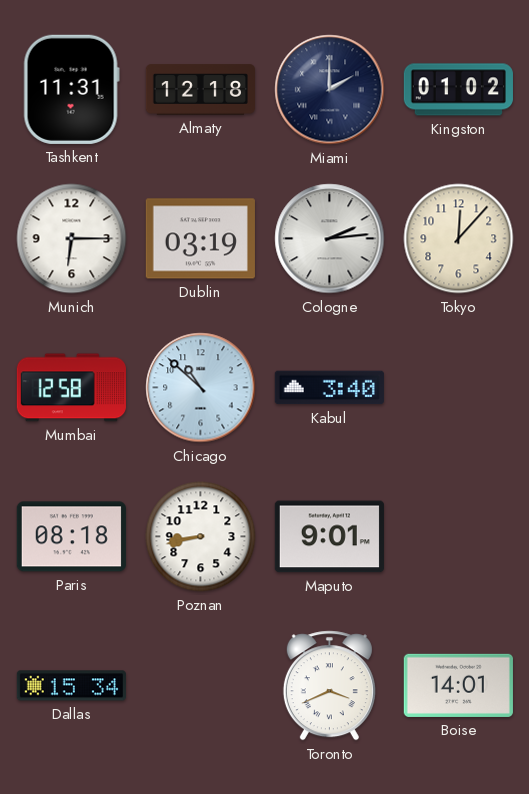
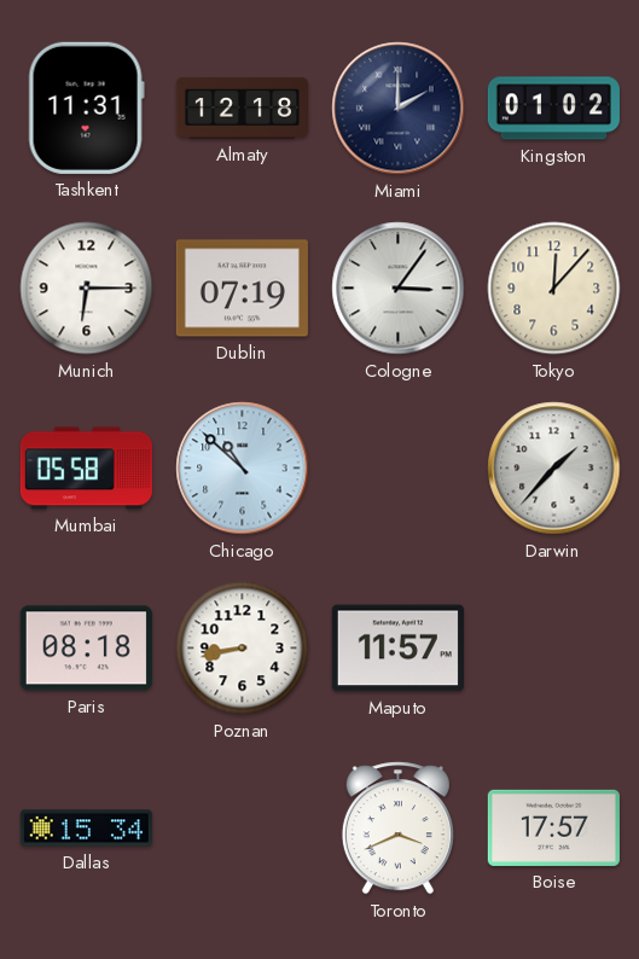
Dublin: 03:19 -> 07:19
Cologne: 2:14 -> 3:06
Mumbai: 12:58 -> 05:58
Kabul: 3:40 -> none
Darwin: none -> 1:37
Maputo: 9:01 -> 11:57
Boise: 14:01 -> 17:57
